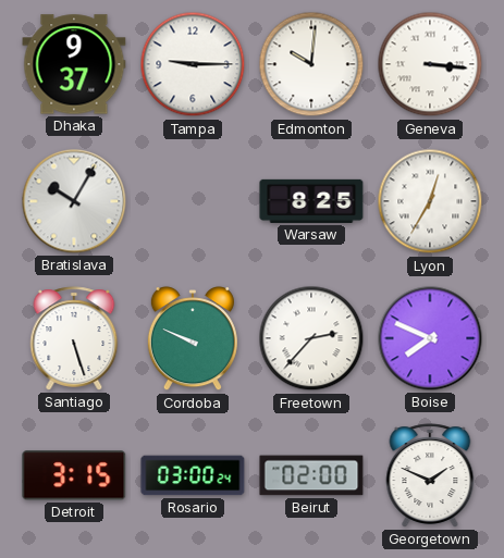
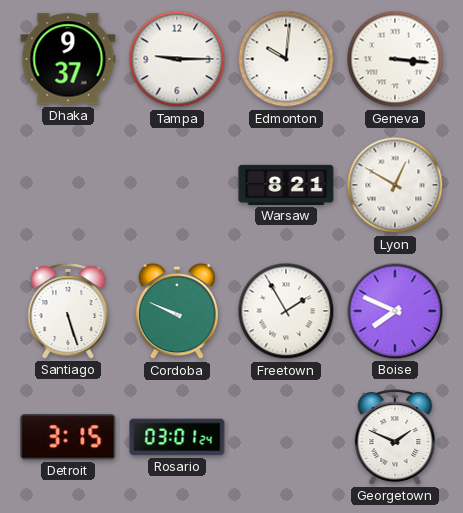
Bratislava: 10:05 -> none
Warsaw: 8:25 -> 8:21
Lyon: 12:35 -> 12:50
Freetown: 2:37 -> 1:55
Rosario: 03:00 -> 03:01
Beirut: 02:00 -> none
